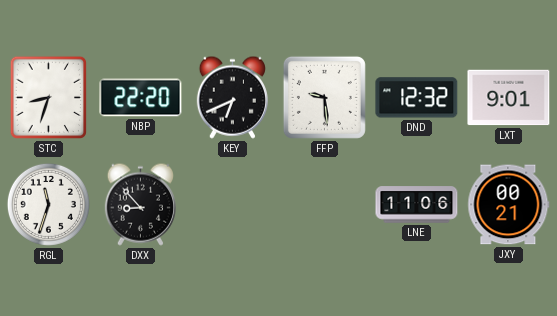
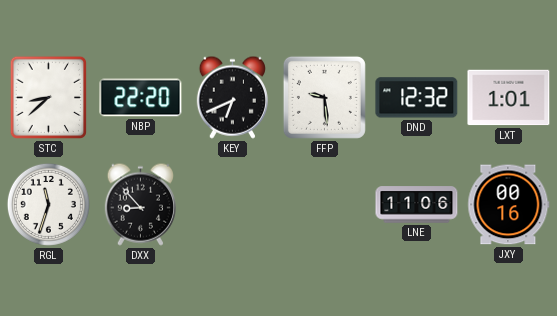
STC: 8:33 -> 8:38
LXT: 9:01 -> 1:01
JXY: 00:21 -> 00:16
